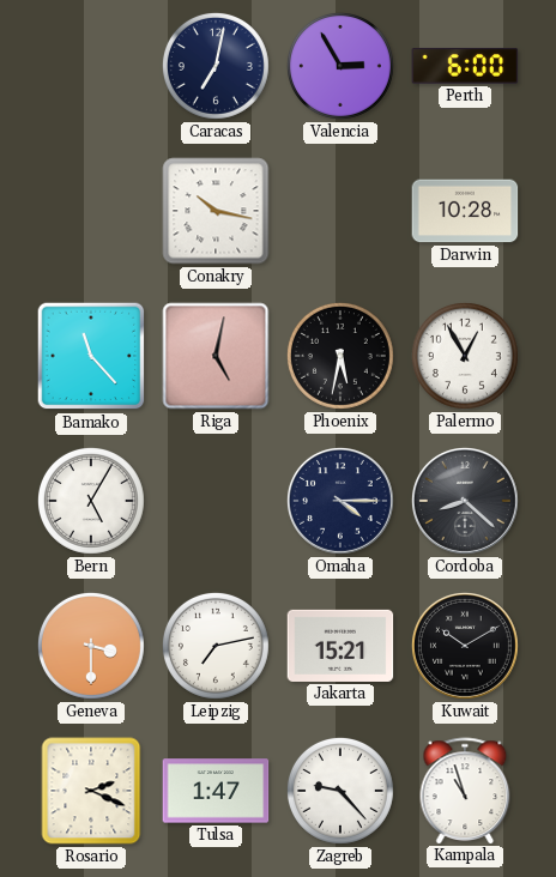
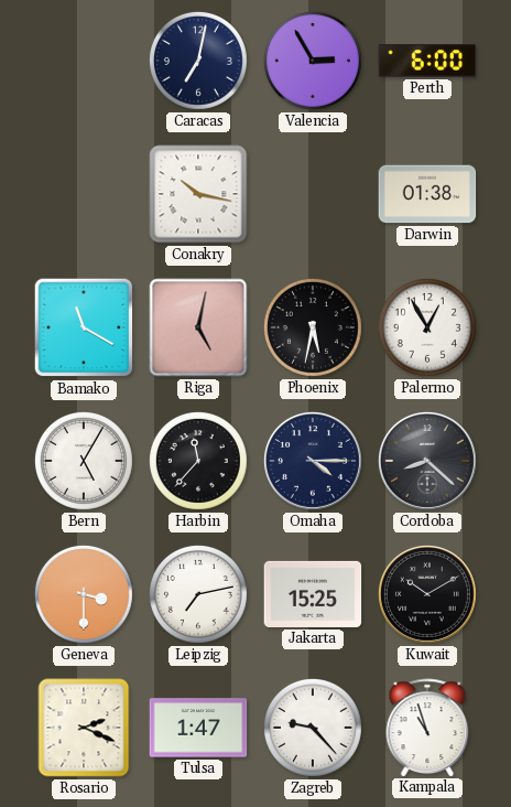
Darwin: 10:28 -> 01:38
Bamako: 11:23 -> 11:20
Harbin: none -> 11:37
Jakarta: 15:21 -> 15:25
